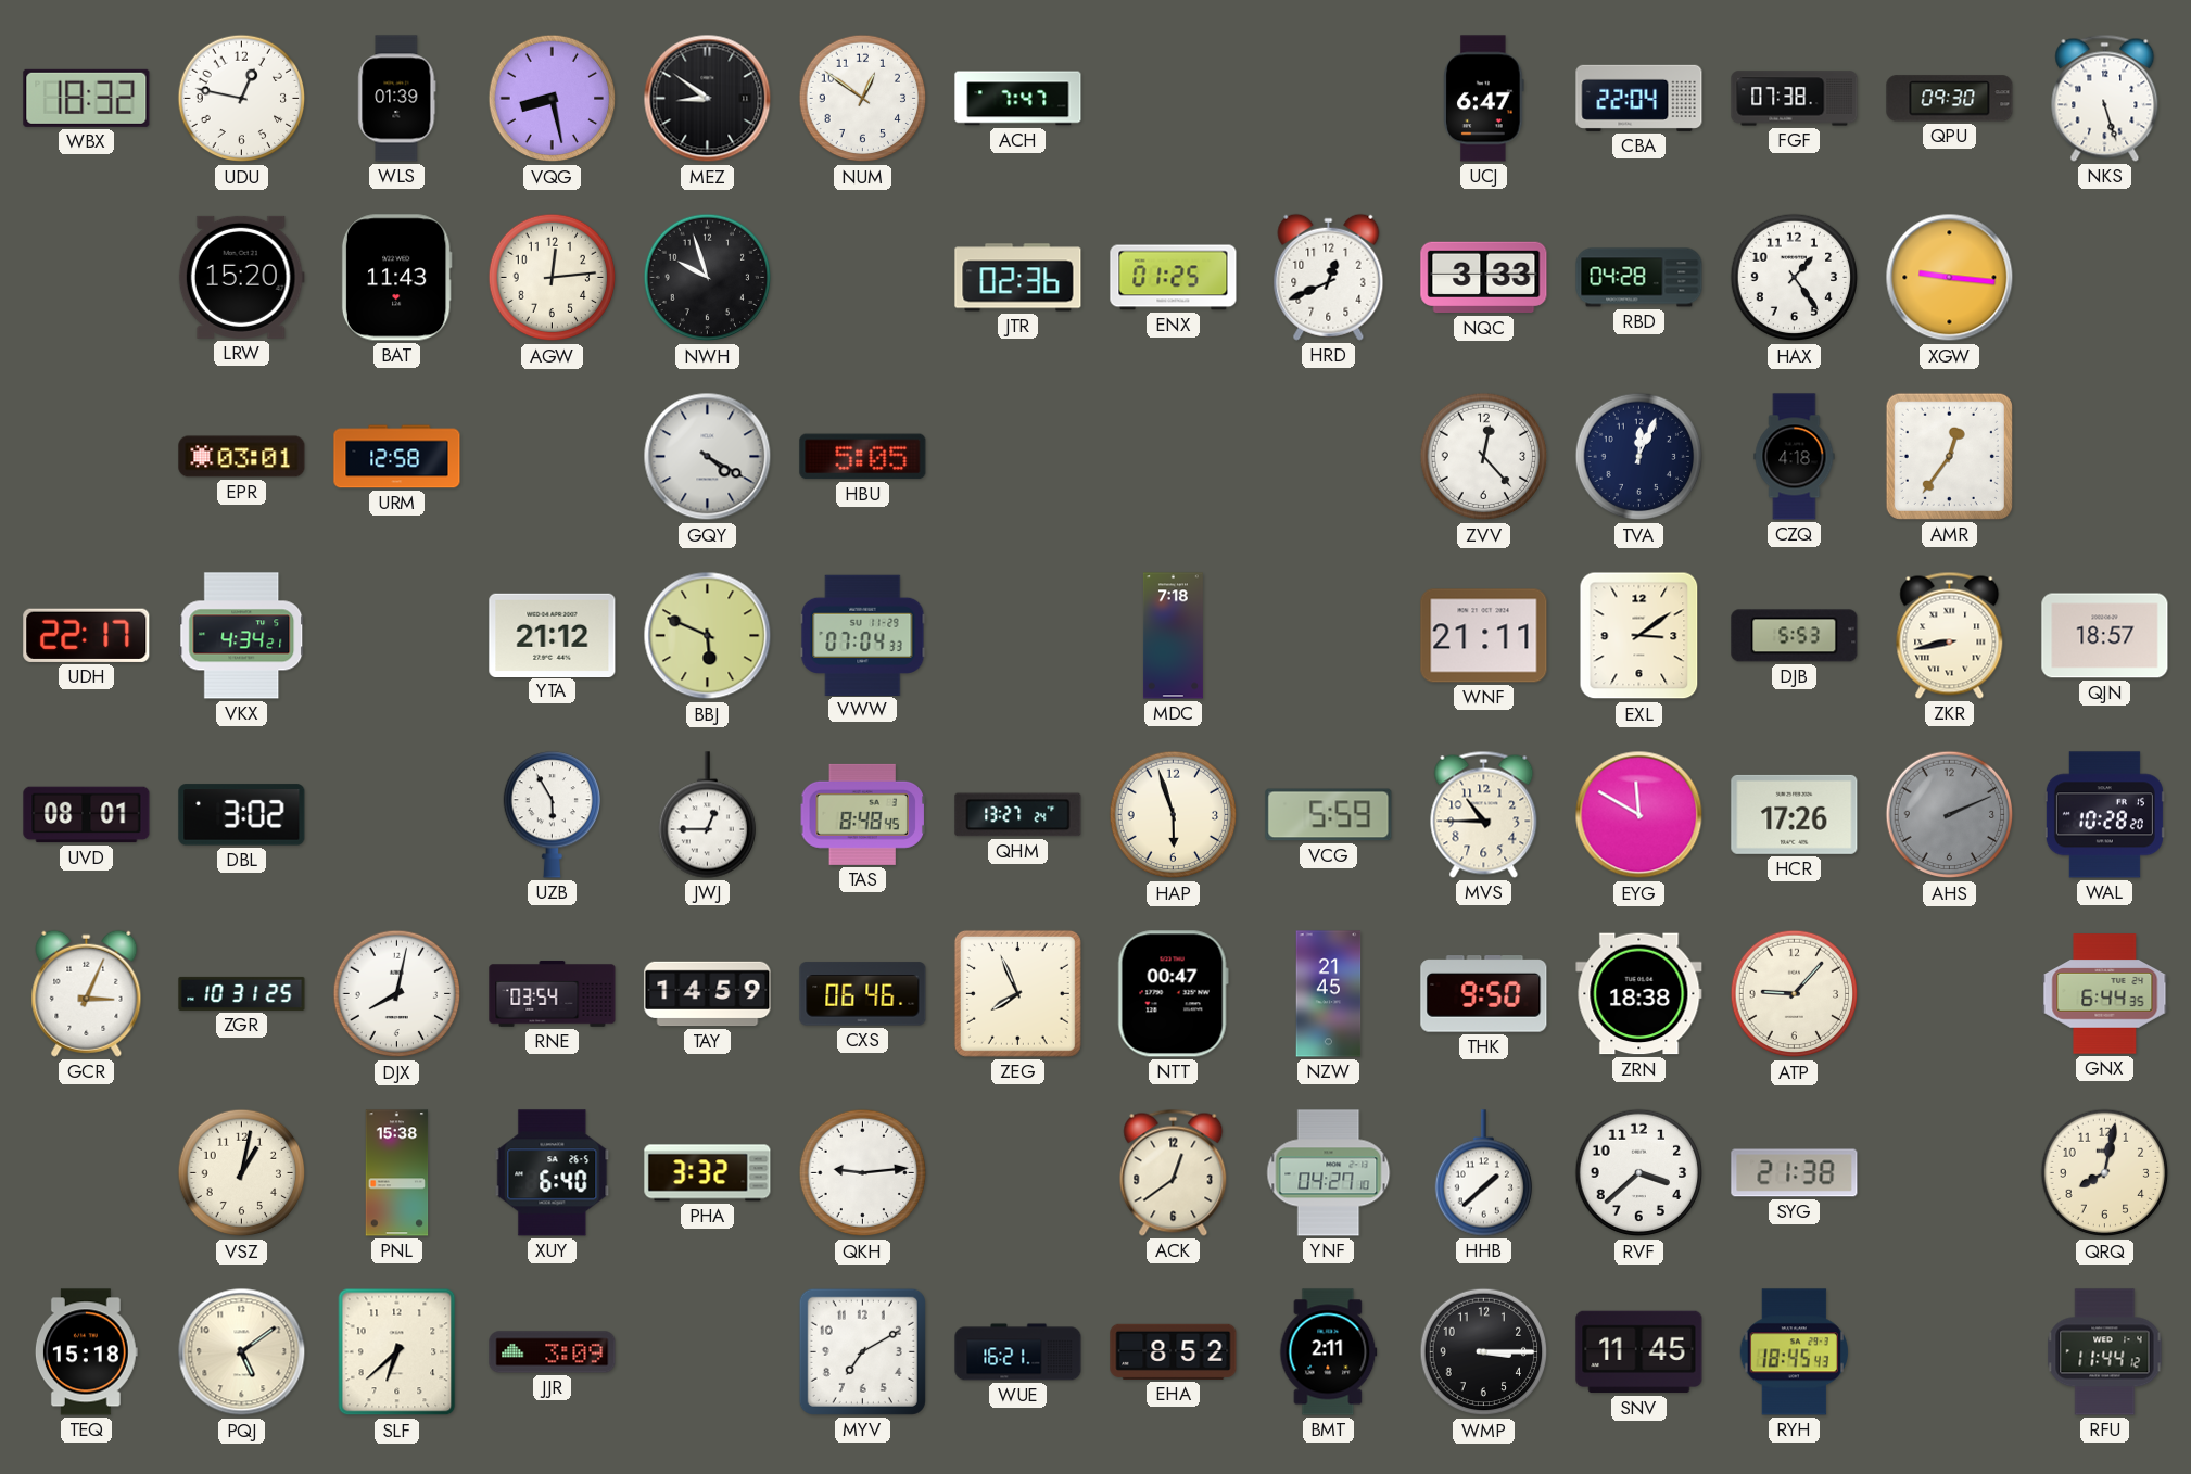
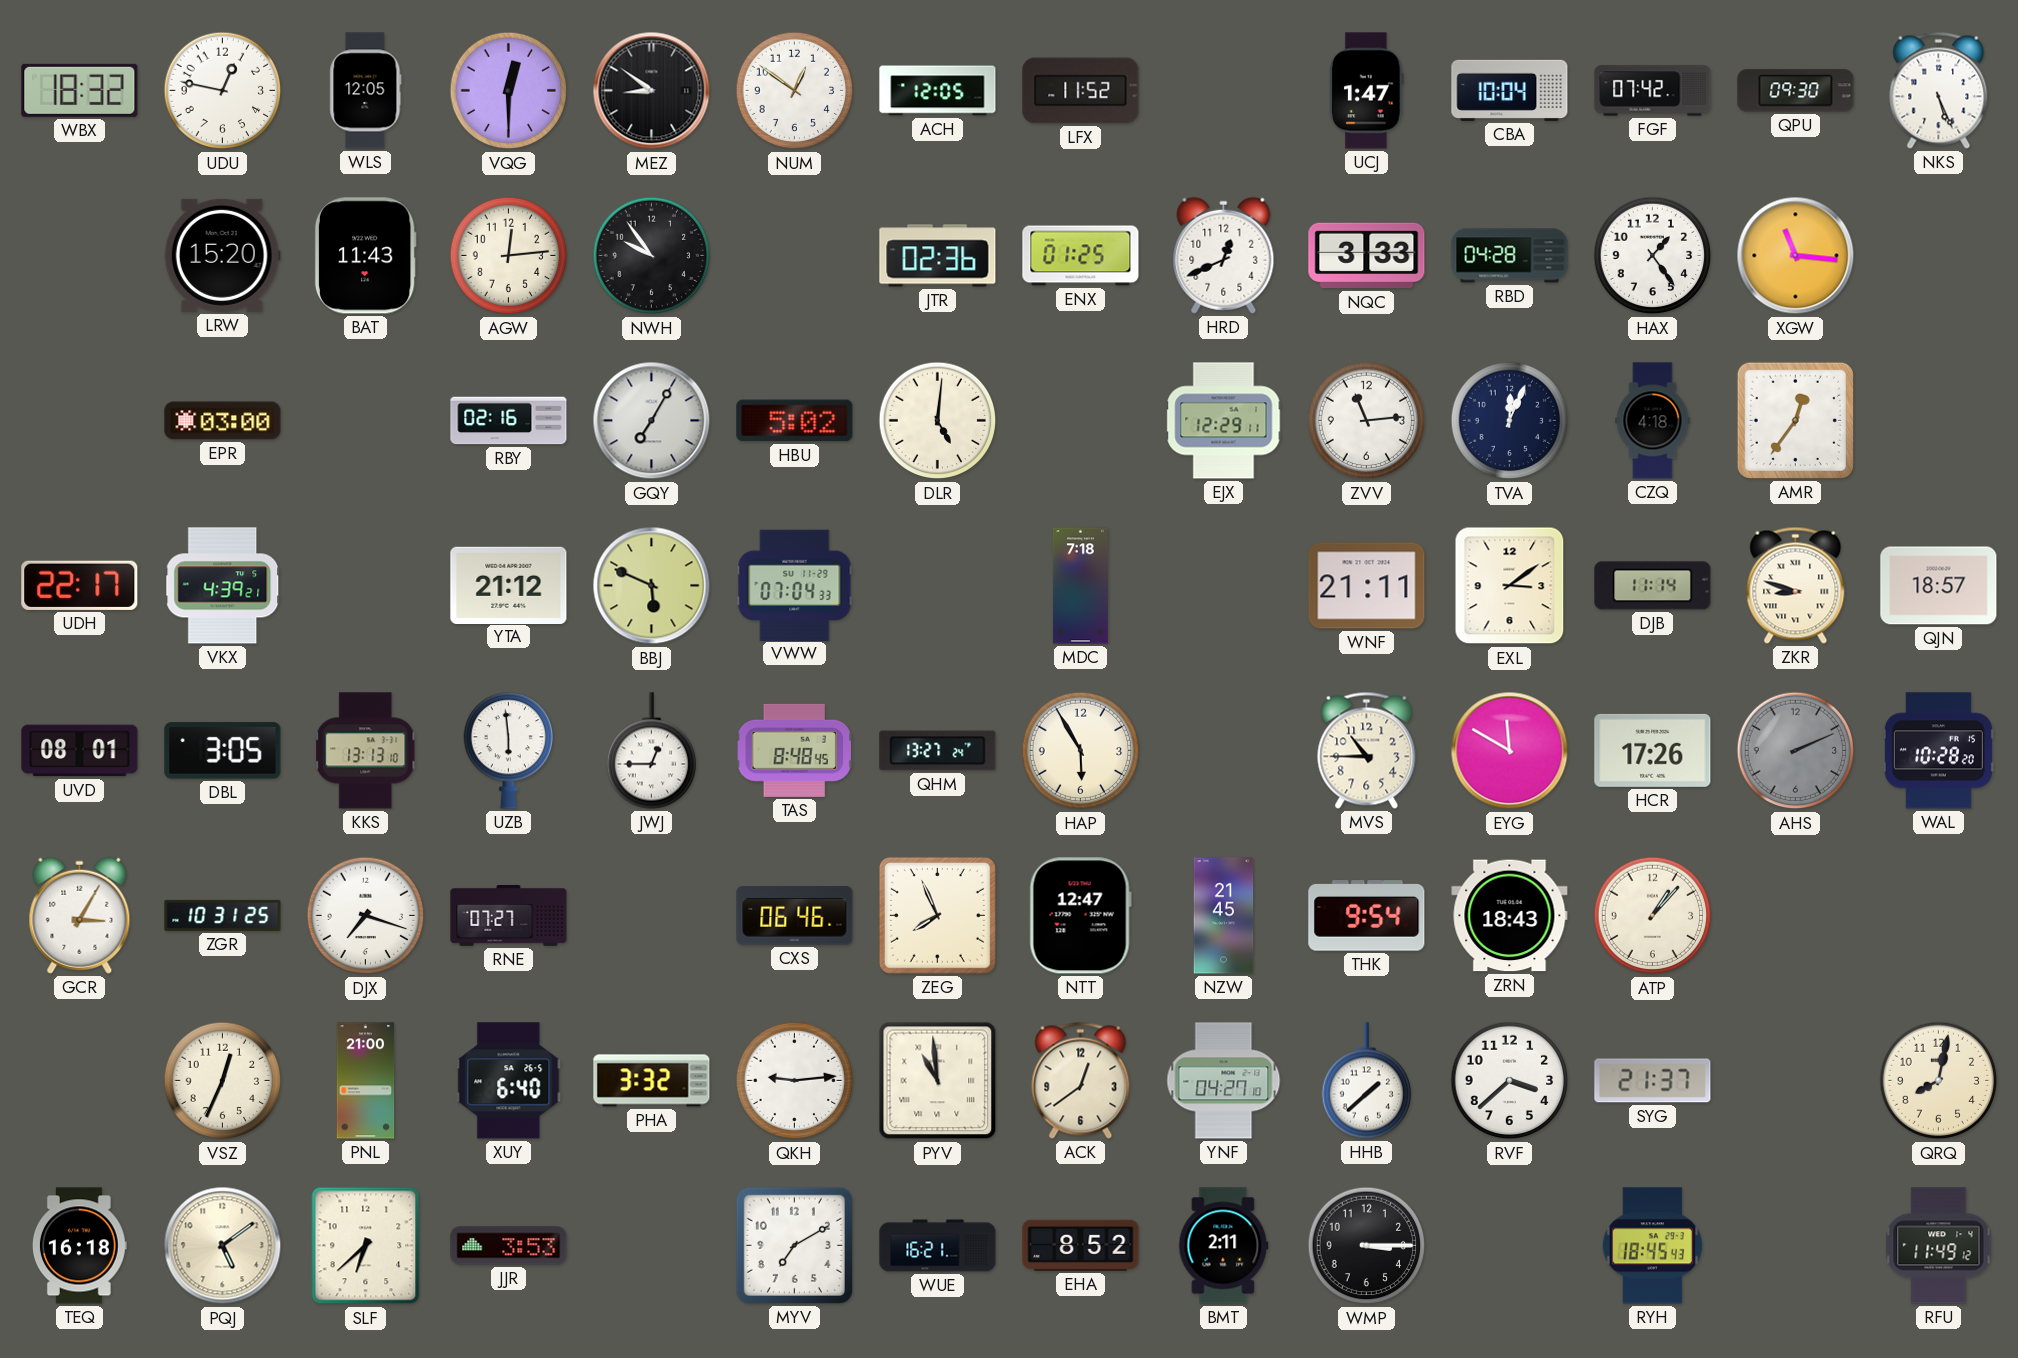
WLS: 01:39 -> 12:05
VQG: 8:28 -> 12:30
ACH: 7:47 -> 12:05
LFX: none -> 11:52
UCJ: 6:47 -> 1:47
CBA: 22:04 -> 10:04
FGF: 07:38 -> 07:42
NKS: 5:27 -> 5:26
NWH: 9:57 -> 9:54
XGW: 9:16 -> 11:16
EPR: 03:01 -> 03:00
URM: 12:58 -> none
RBY: none -> 02:16
GQY: 4:20 -> 7:05
HBU: 5:05 -> 5:02
DLR: none -> 5:01
EJX: none -> 12:29
ZVV: 12:23 -> 11:14
VKX: 4:34 -> 4:39
DJB: 5:53 -> 11:14
ZKR: 8:43 -> 8:48
DBL: 3:02 -> 3:05
KKS: none -> 13:13
UZB: 5:55 -> 5:59
HAP: 5:57 -> 5:55
VCG: 5:59 -> none
GCR: 3:04 -> 3:05
DJX: 8:02 -> 7:18
RNE: 03:54 -> 07:27
TAY: 14:59 -> none
NTT: 00:47 -> 12:47
THK: 9:50 -> 9:54
ZRN: 18:38 -> 18:43
ATP: 9:07 -> 1:07
GNX: 6:44 -> none
VSZ: 1:02 -> 12:34
PNL: 15:38 -> 21:00
PYV: none -> 10:59
SYG: 21:38 -> 21:37
TEQ: 15:18 -> 16:18
JJR: 3:09 -> 3:53
SNV: 11:45 -> none
RFU: 11:44 -> 11:49
